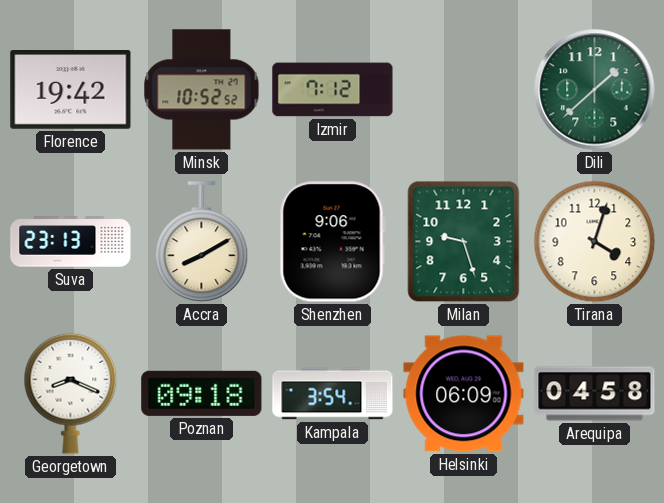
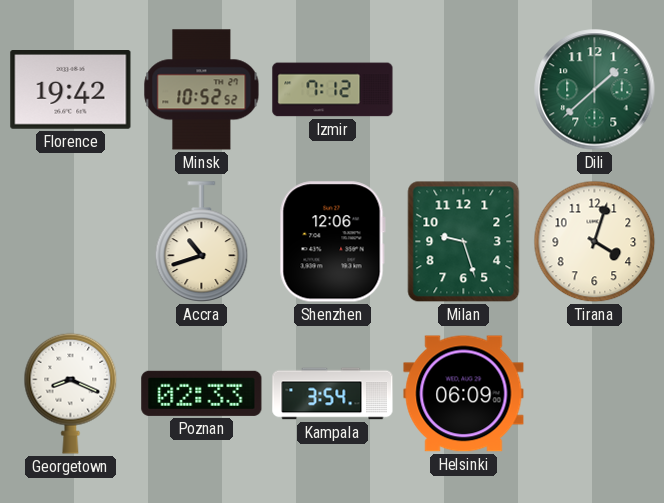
Suva: 23:13 -> none
Accra: 8:10 -> 10:42
Shenzhen: 9:06 -> 12:06
Poznan: 09:18 -> 02:33
Arequipa: 04:58 -> none
